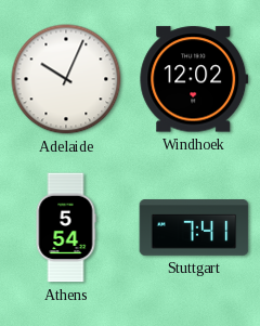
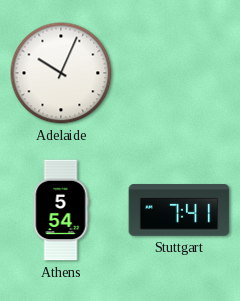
Windhoek: 12:02 -> none
